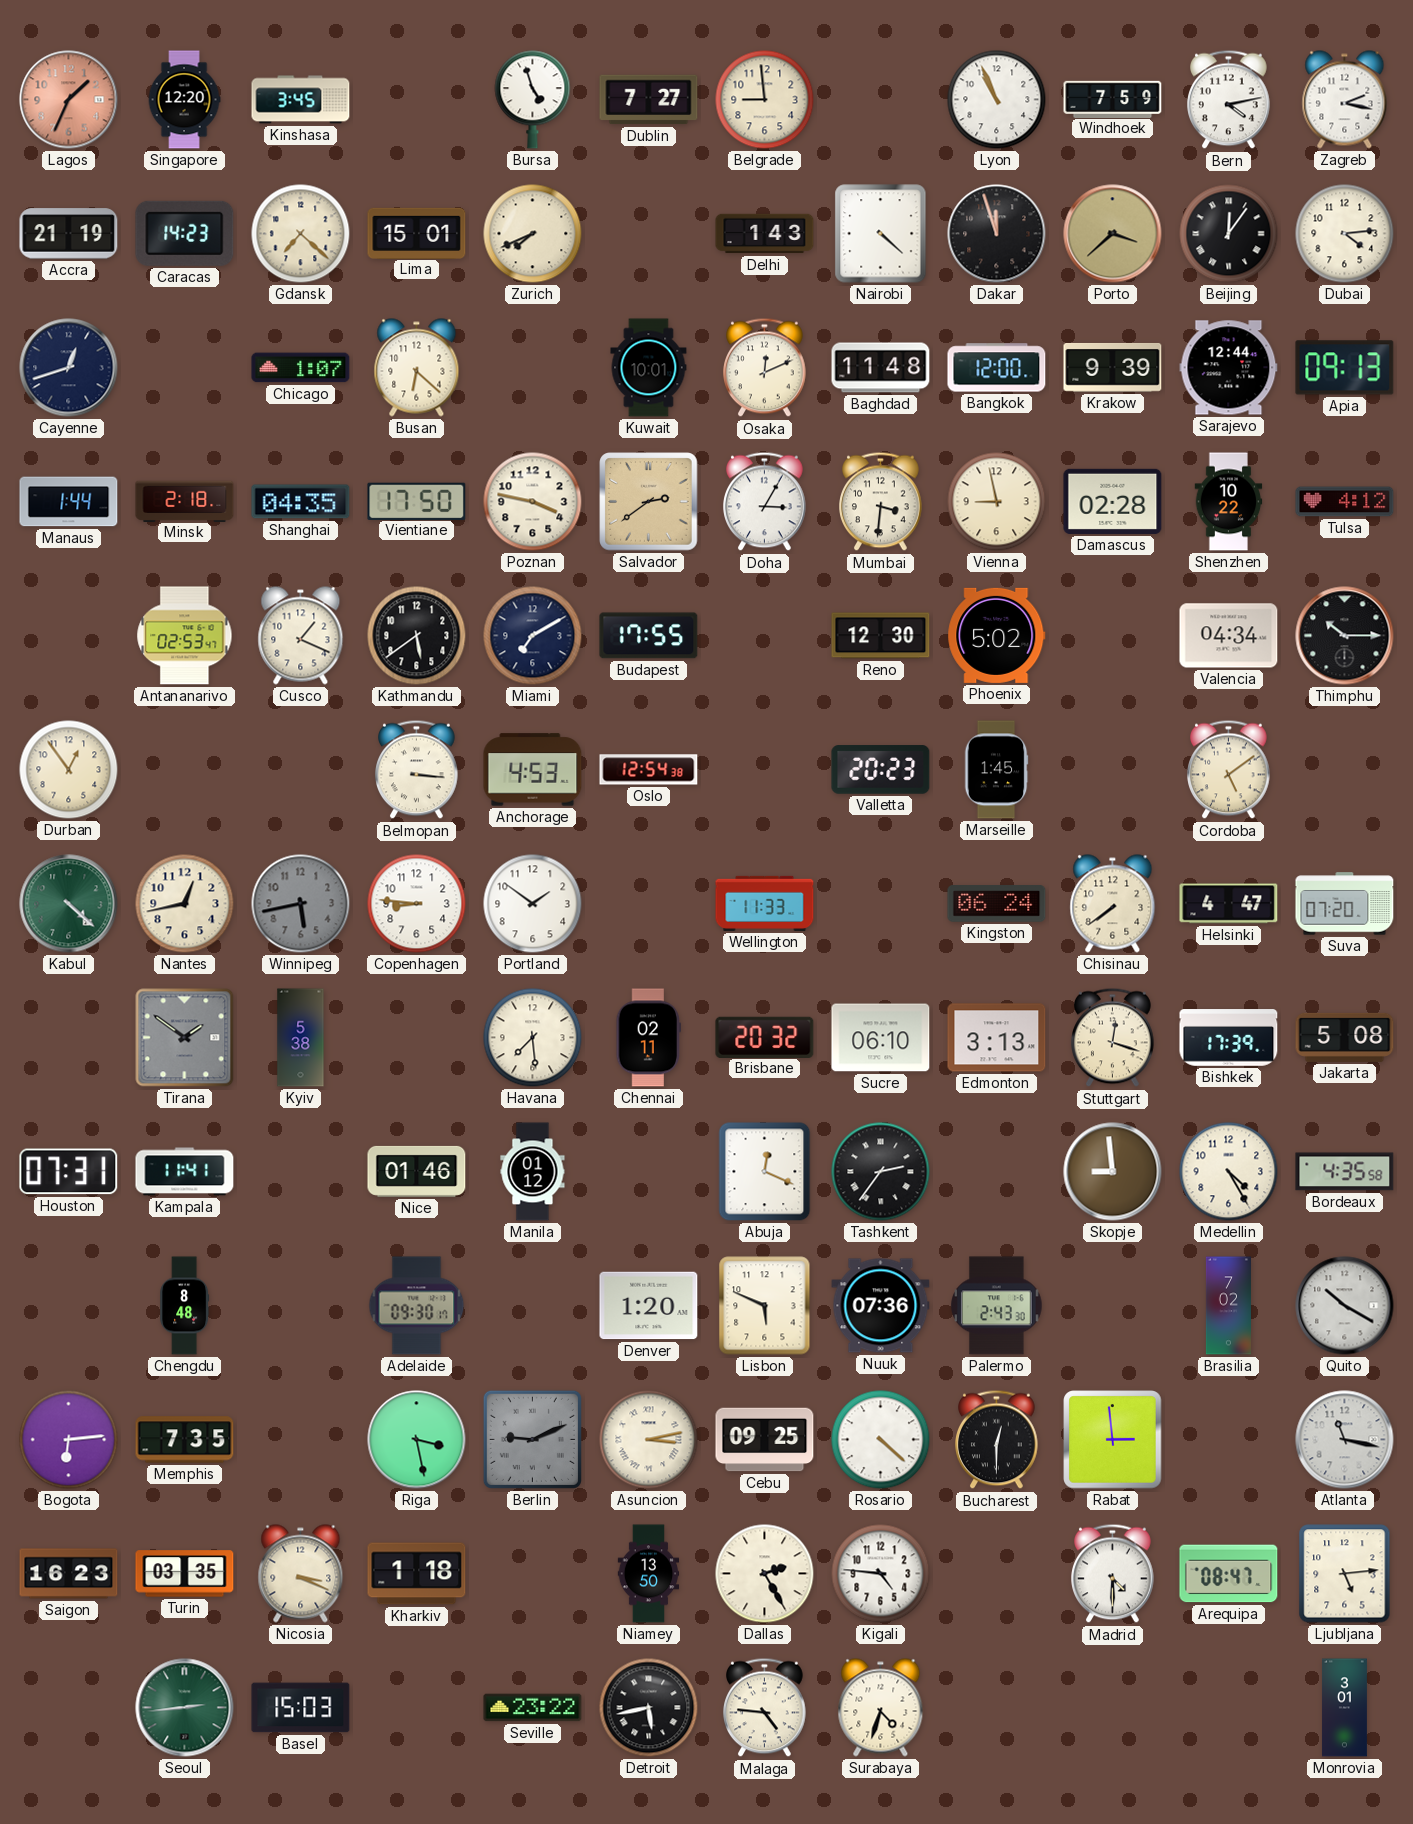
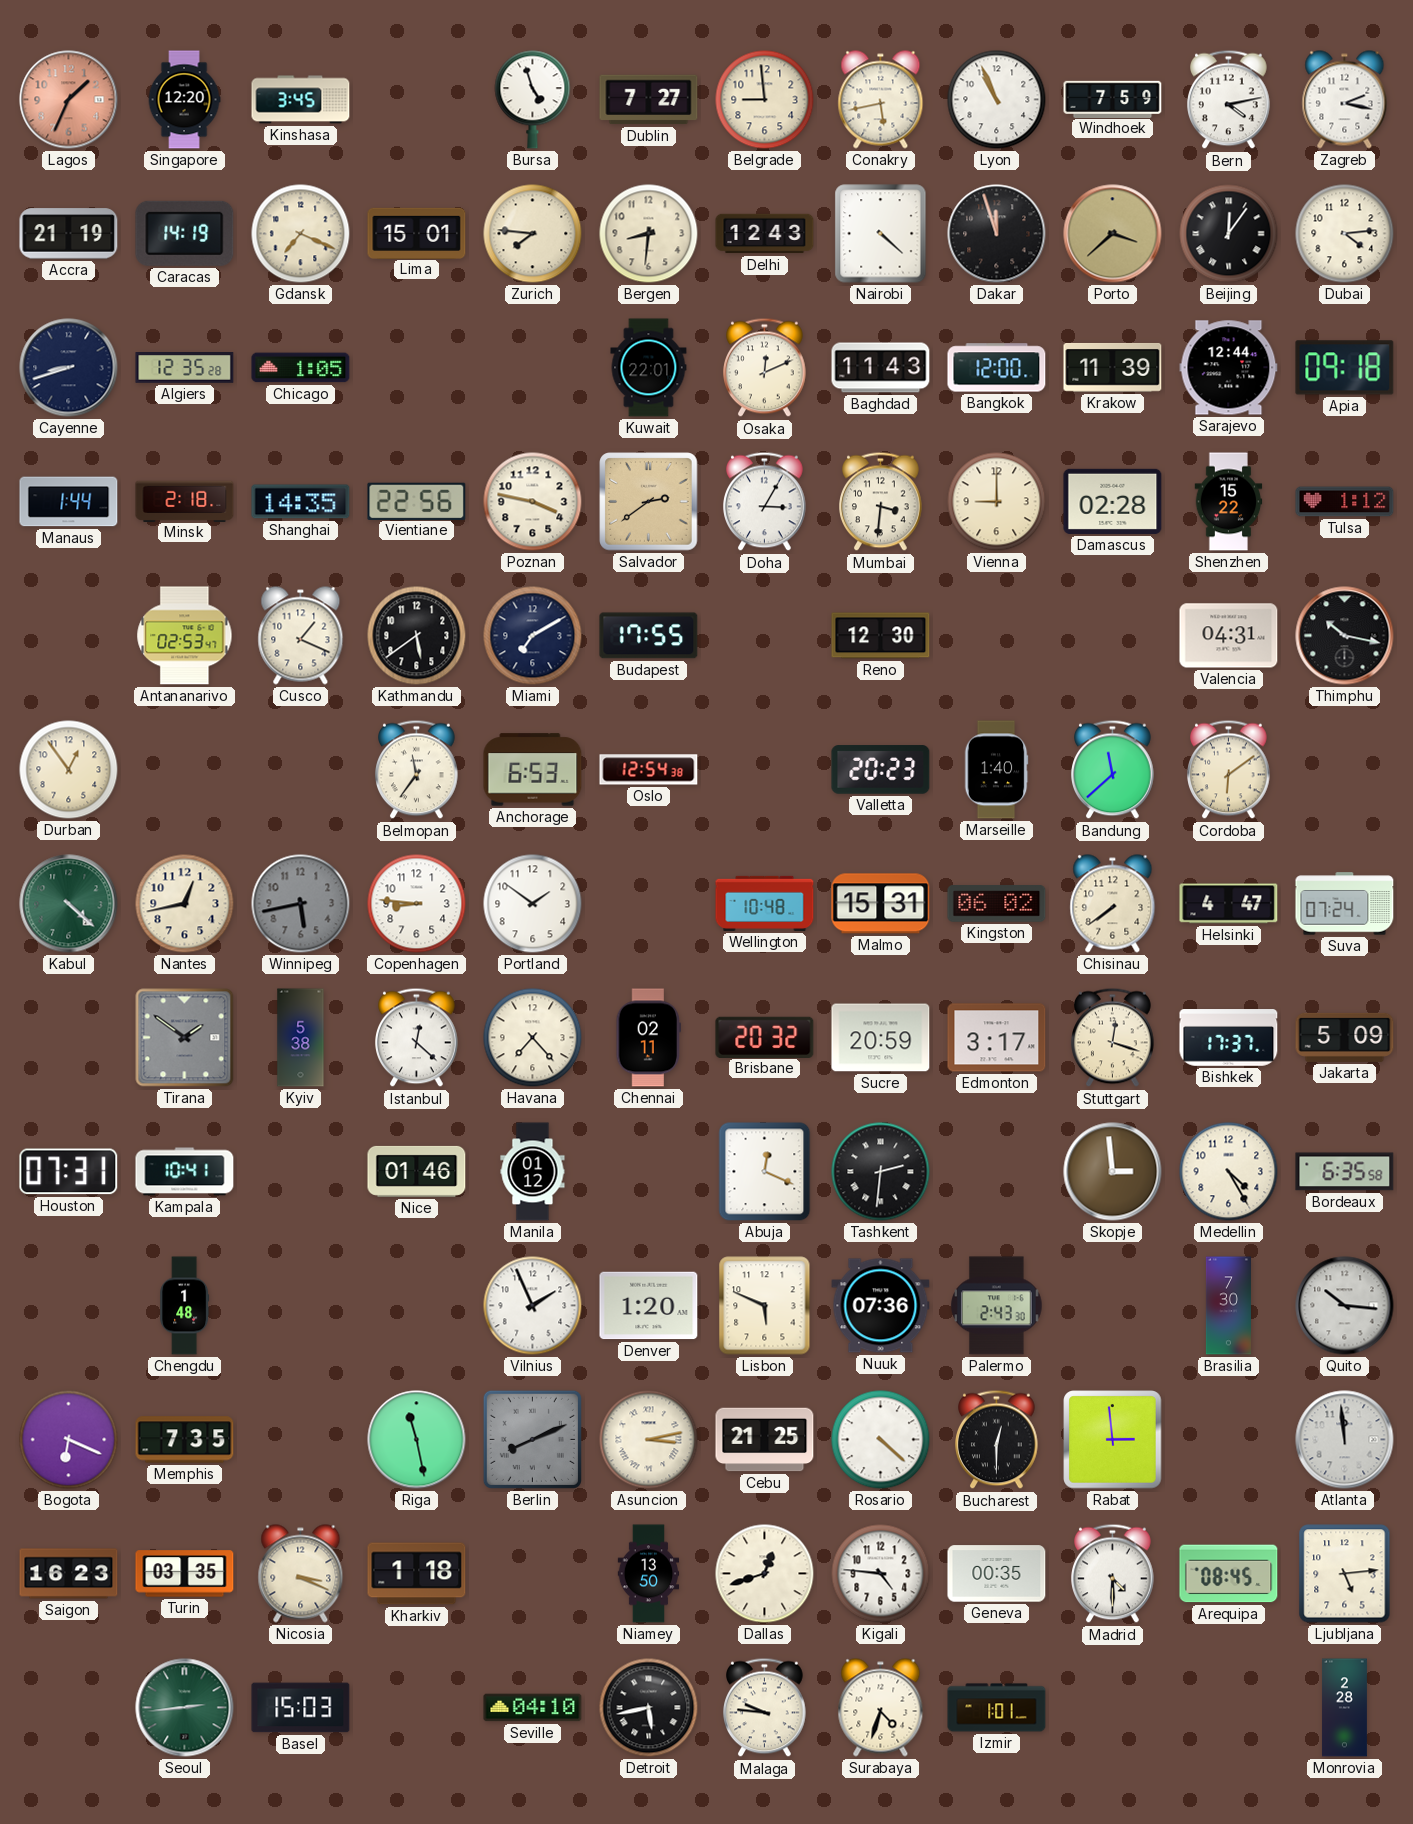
Conakry: none -> 5:43
Caracas: 14:23 -> 14:19
Gdansk: 7:22 -> 7:19
Zurich: 7:41 -> 7:46
Bergen: none -> 8:31
Delhi: 1:43 -> 12:43
Cayenne: 12:42 -> 8:42
Algiers: none -> 12:35
Chicago: 1:07 -> 1:05
Busan: 6:22 -> none
Kuwait: 10:01 -> 22:01
Baghdad: 11:48 -> 11:43
Krakow: 9:39 -> 11:39
Apia: 09:13 -> 09:18
Shanghai: 04:35 -> 14:35
Vientiane: 17:50 -> 22:56
Vienna: 8:58 -> 9:00
Shenzhen: 10:22 -> 15:22
Tulsa: 4:12 -> 1:12
Phoenix: 5:02 -> none
Valencia: 04:34 -> 04:31
Thimphu: 10:15 -> 10:17
Belmopan: 3:16 -> 11:36
Anchorage: 4:53 -> 6:53
Marseille: 1:45 -> 1:40
Bandung: none -> 11:38
Cordoba: 5:09 -> 6:09
Wellington: 11:33 -> 10:48
Malmo: none -> 15:31
Kingston: 06:24 -> 06:02
Suva: 07:20 -> 07:24
Istanbul: none -> 12:22
Havana: 7:29 -> 7:23
Sucre: 06:10 -> 20:59
Edmonton: 3:13 -> 3:17
Bishkek: 17:39 -> 17:37
Jakarta: 5:08 -> 5:09
Kampala: 11:41 -> 10:41
Tashkent: 2:36 -> 2:31
Skopje: 8:59 -> 2:59
Bordeaux: 4:35 -> 6:35
Chengdu: 8:48 -> 1:48
Adelaide: 09:30 -> none
Vilnius: none -> 1:56
Brasilia: 7:02 -> 7:30
Quito: 10:20 -> 10:16
Bogota: 6:14 -> 6:19
Riga: 3:28 -> 11:28
Berlin: 9:11 -> 8:11
Cebu: 09:25 -> 21:25
Atlanta: 11:17 -> 11:59
Dallas: 2:25 -> 12:42
Geneva: none -> 00:35
Arequipa: 08:47 -> 08:45
Seville: 23:22 -> 04:10
Malaga: 4:46 -> 9:46
Izmir: none -> 1:01
Monrovia: 3:01 -> 2:28
